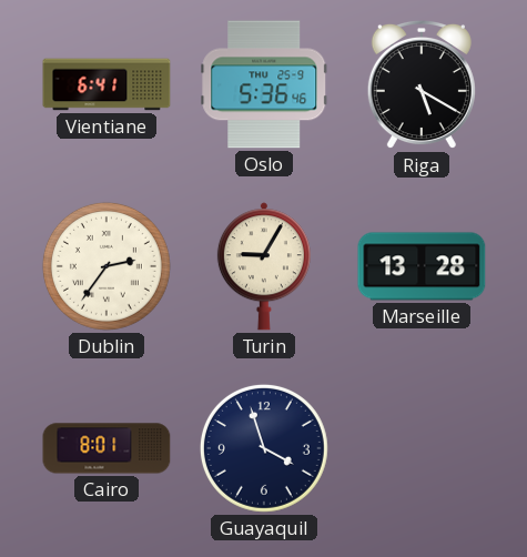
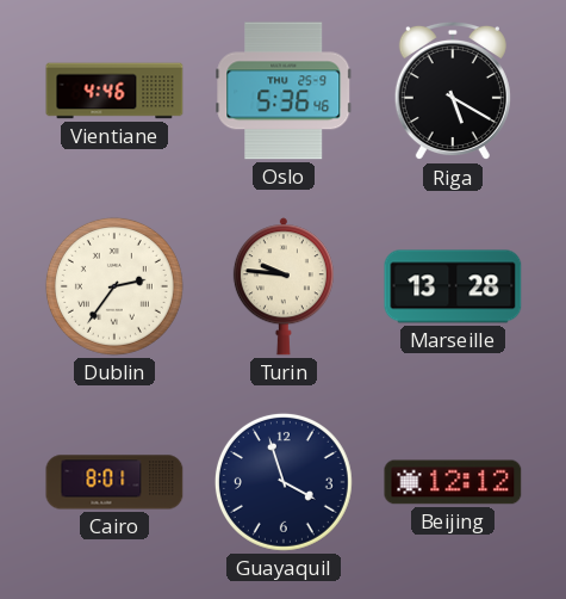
Vientiane: 6:41 -> 4:46
Turin: 9:05 -> 9:46
Beijing: none -> 12:12
